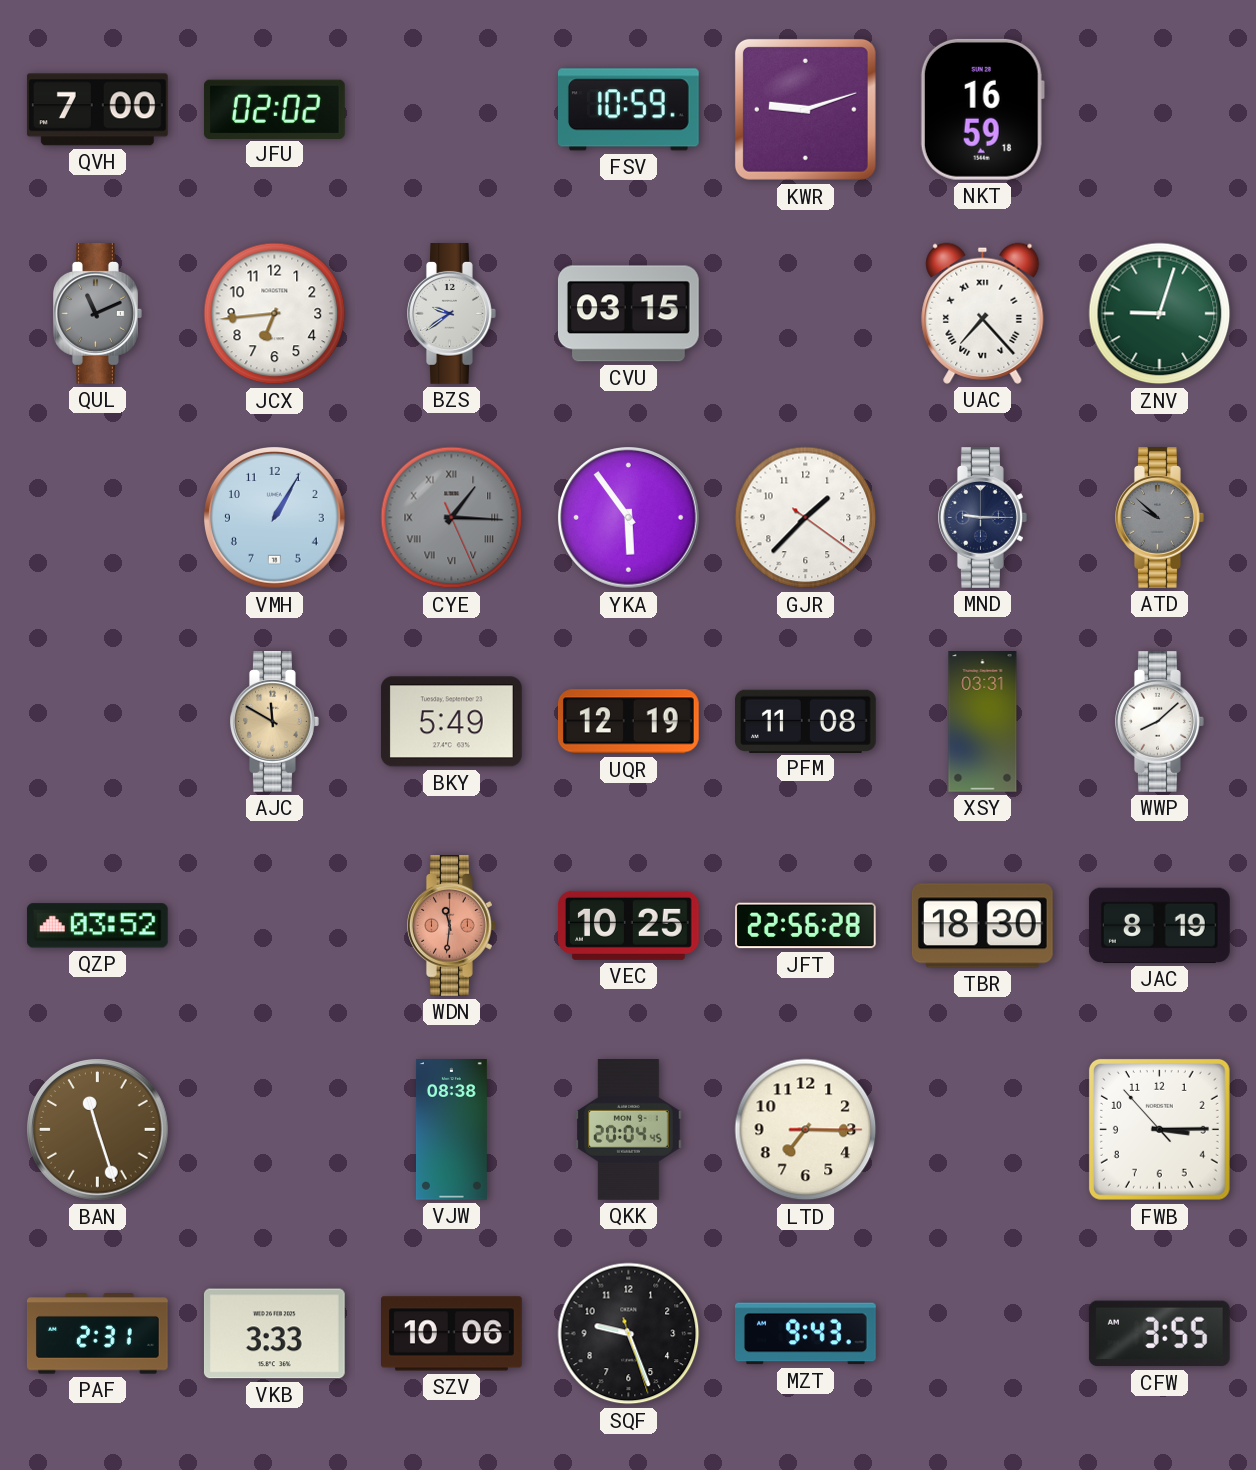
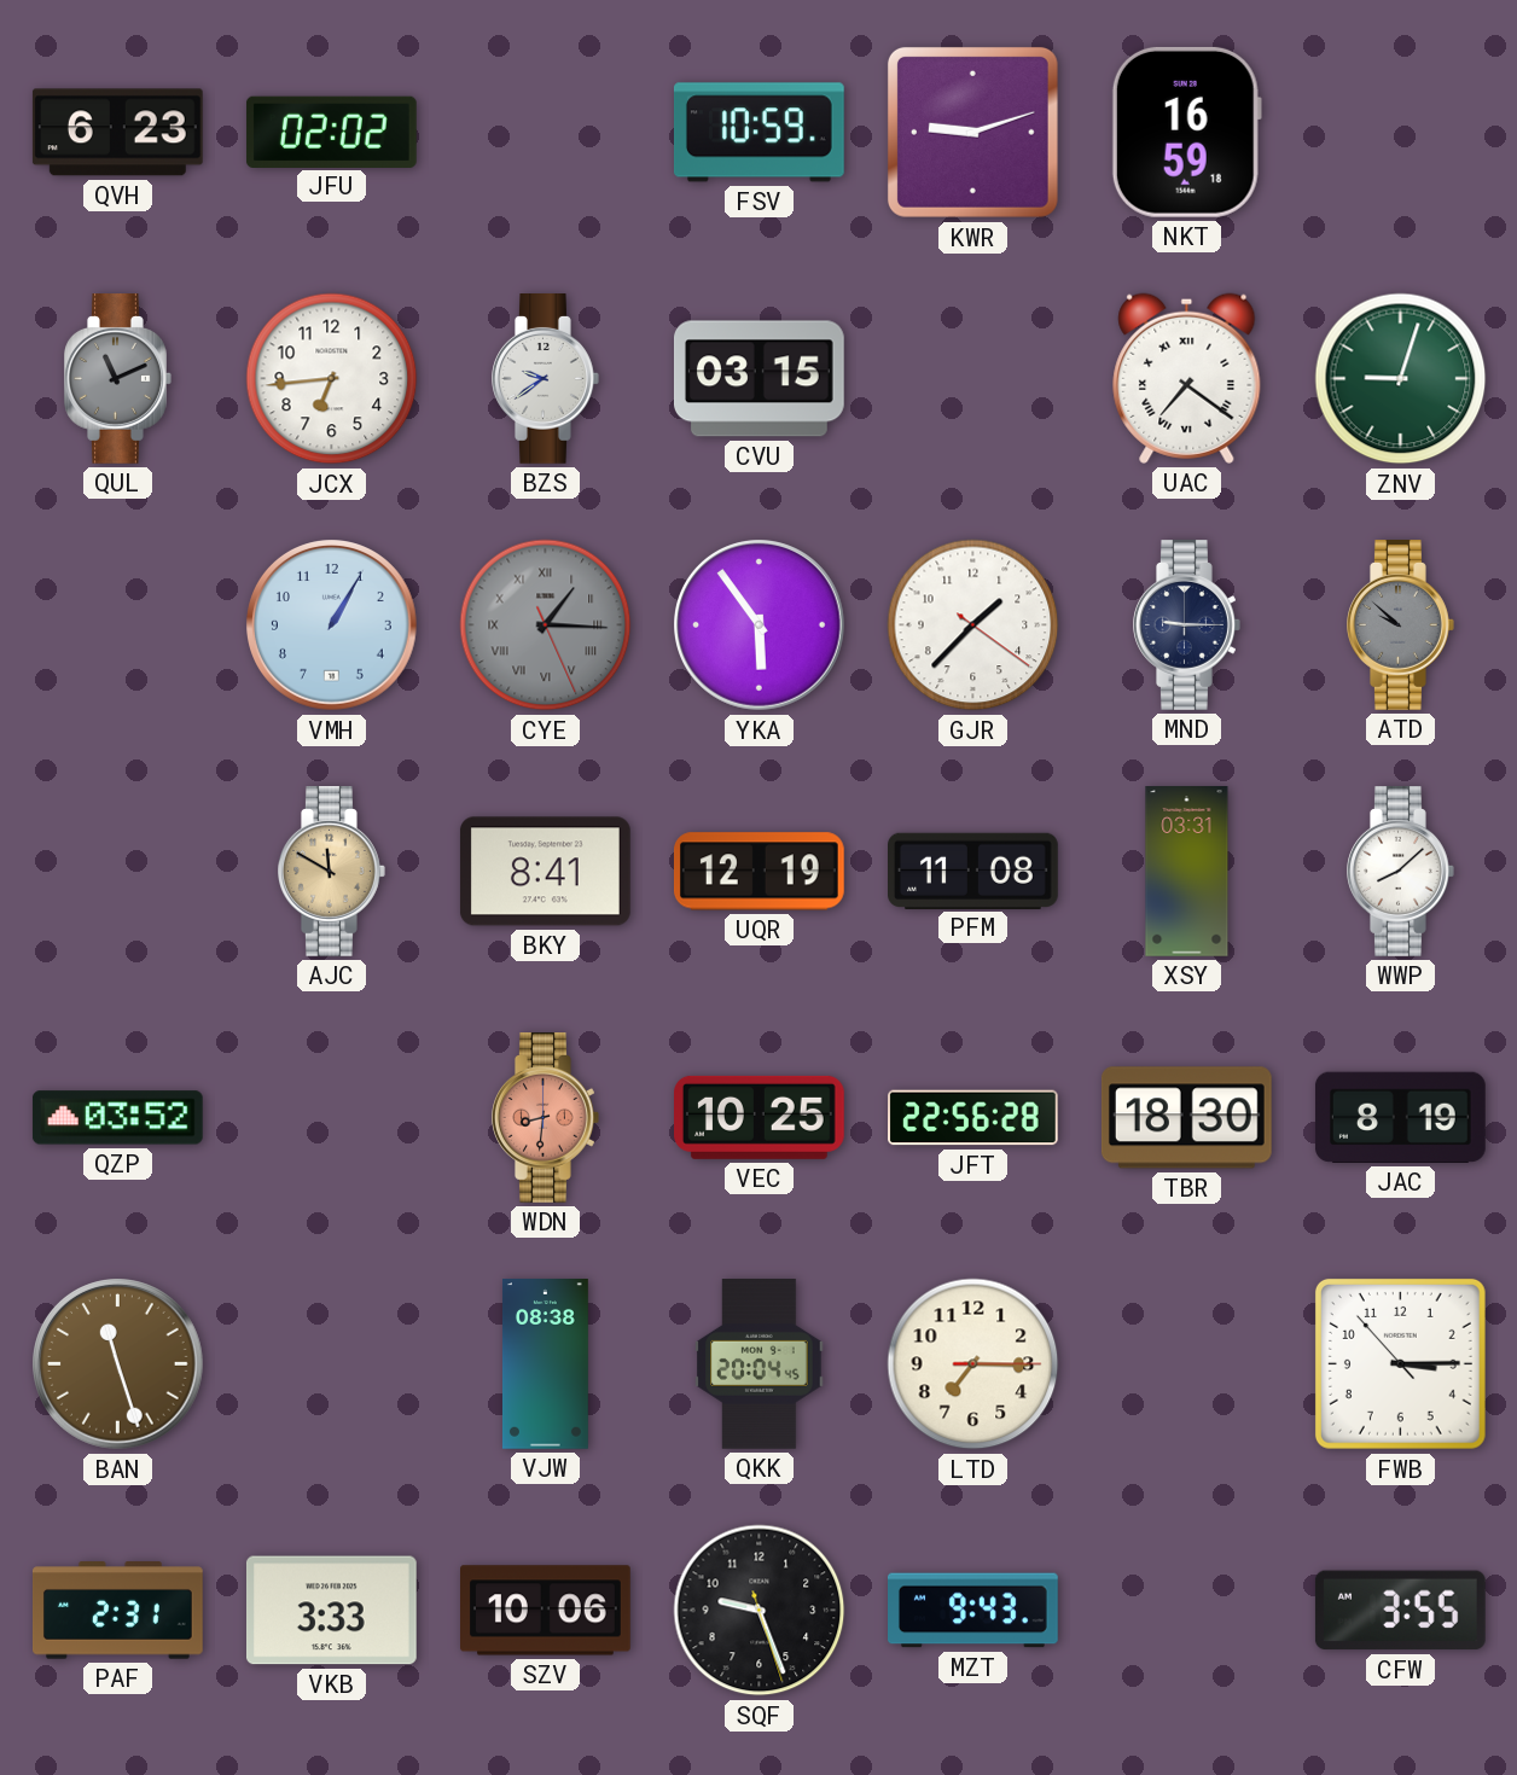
QVH: 7:00 -> 6:23
UAC: 7:23 -> 7:21
BKY: 5:49 -> 8:41
WDN: 11:31 -> 8:31
